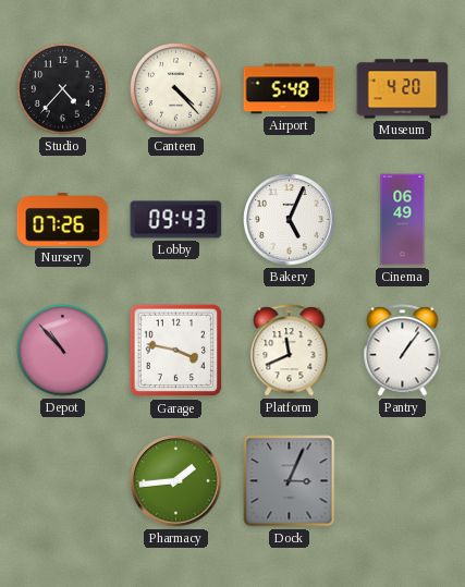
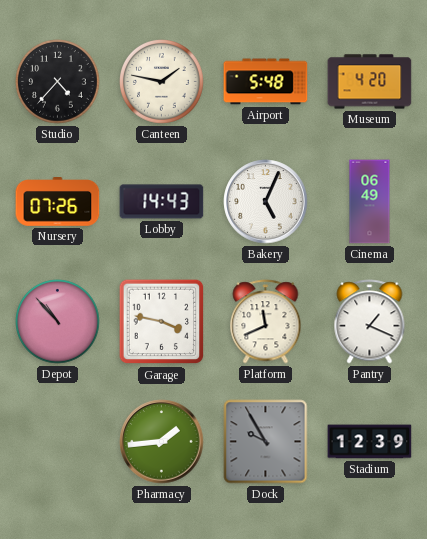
Canteen: 4:23 -> 1:47
Lobby: 09:43 -> 14:43
Pantry: 1:06 -> 1:19
Dock: 3:04 -> 9:55
Stadium: none -> 12:39
